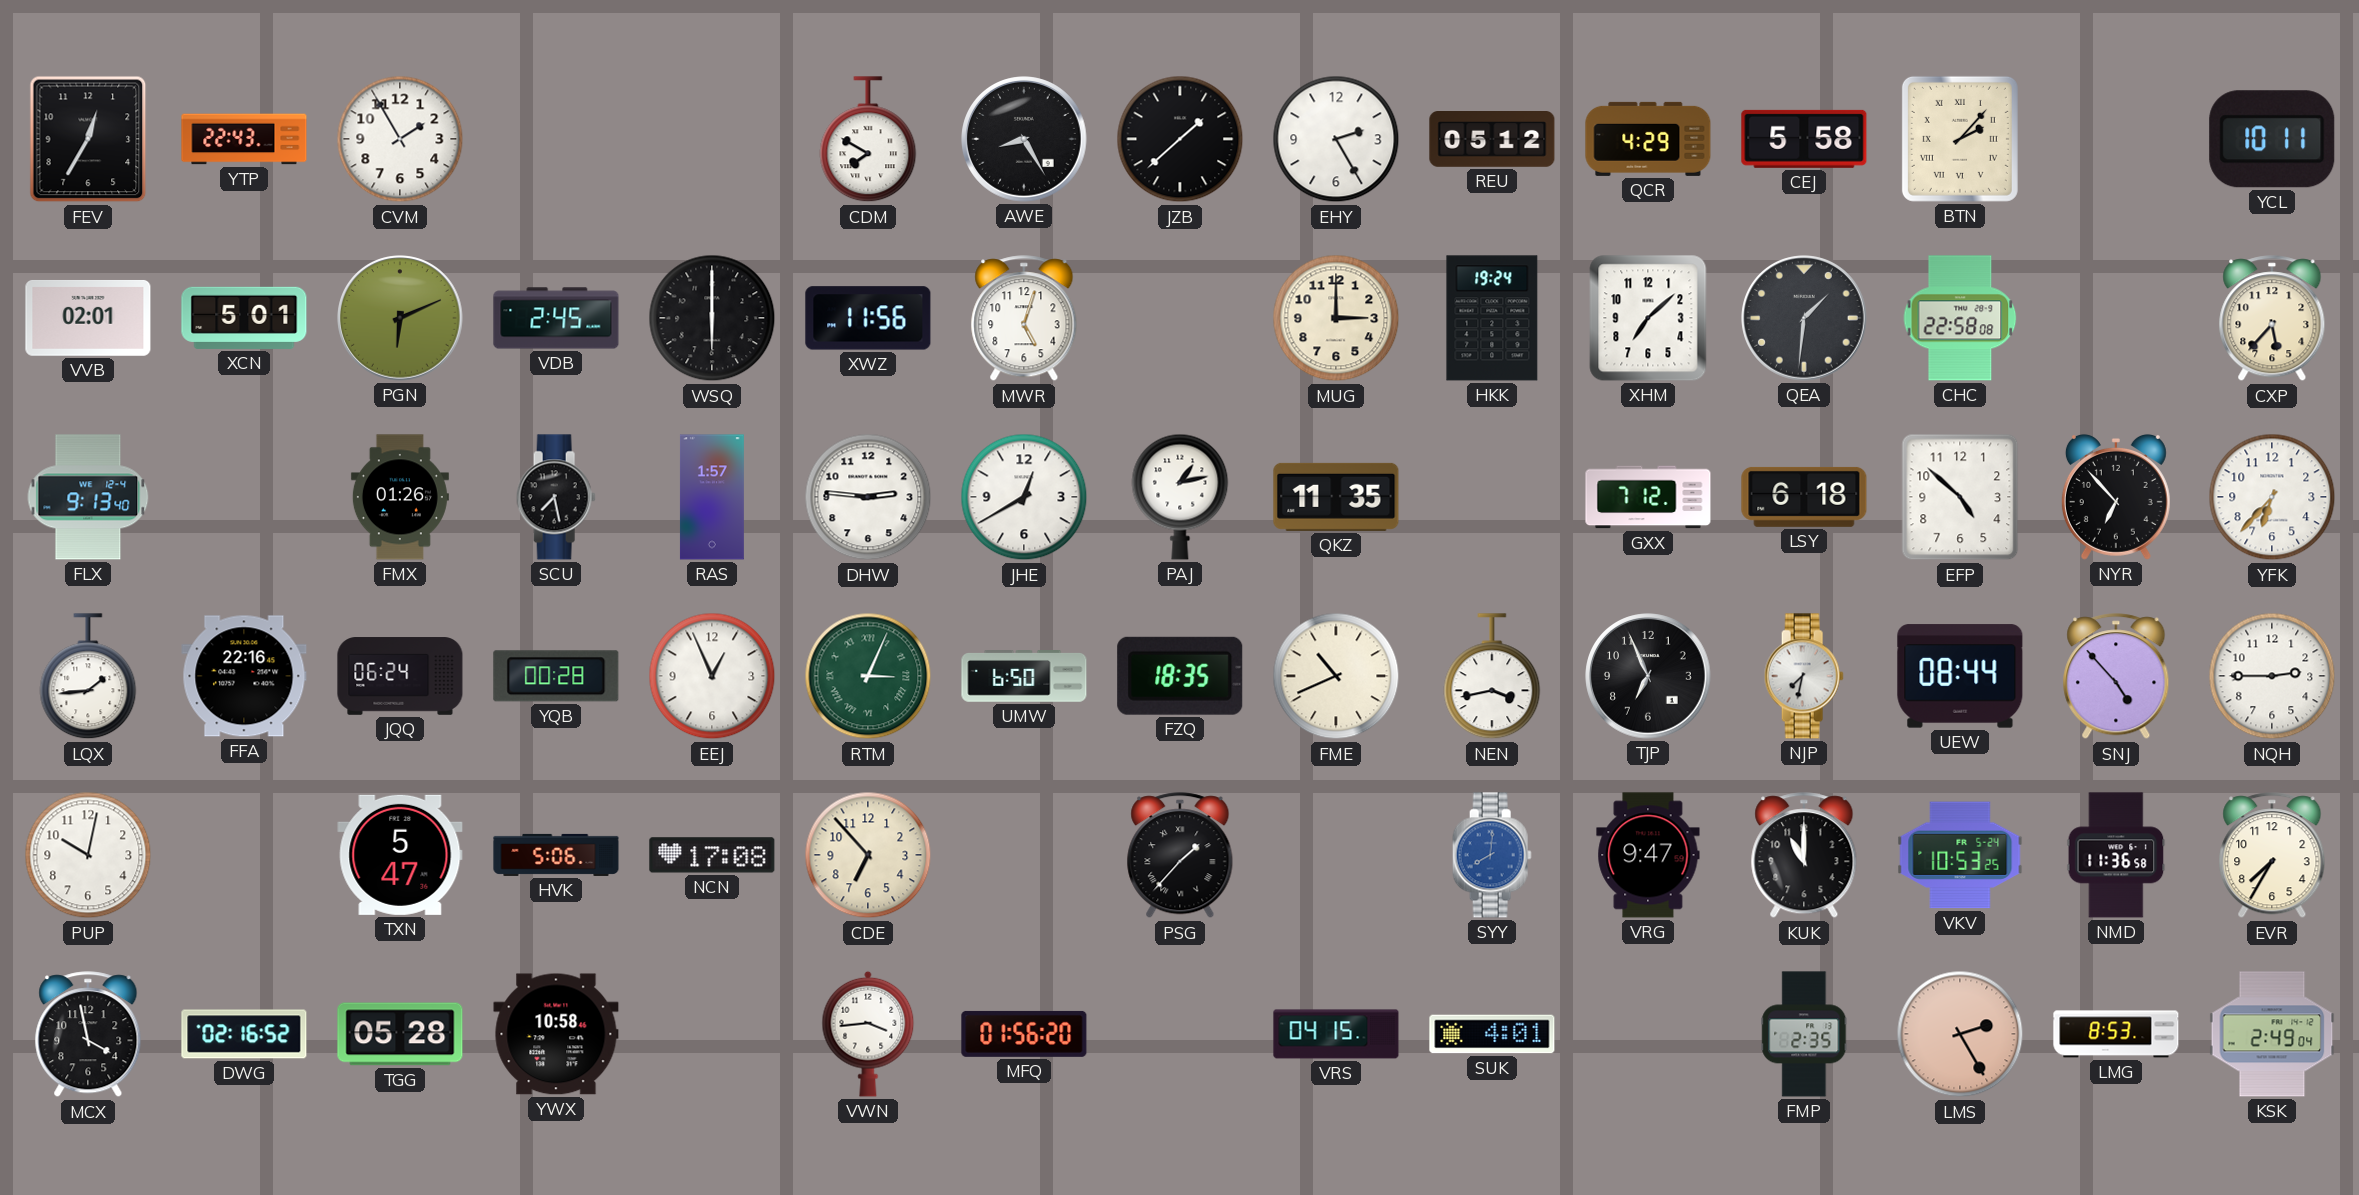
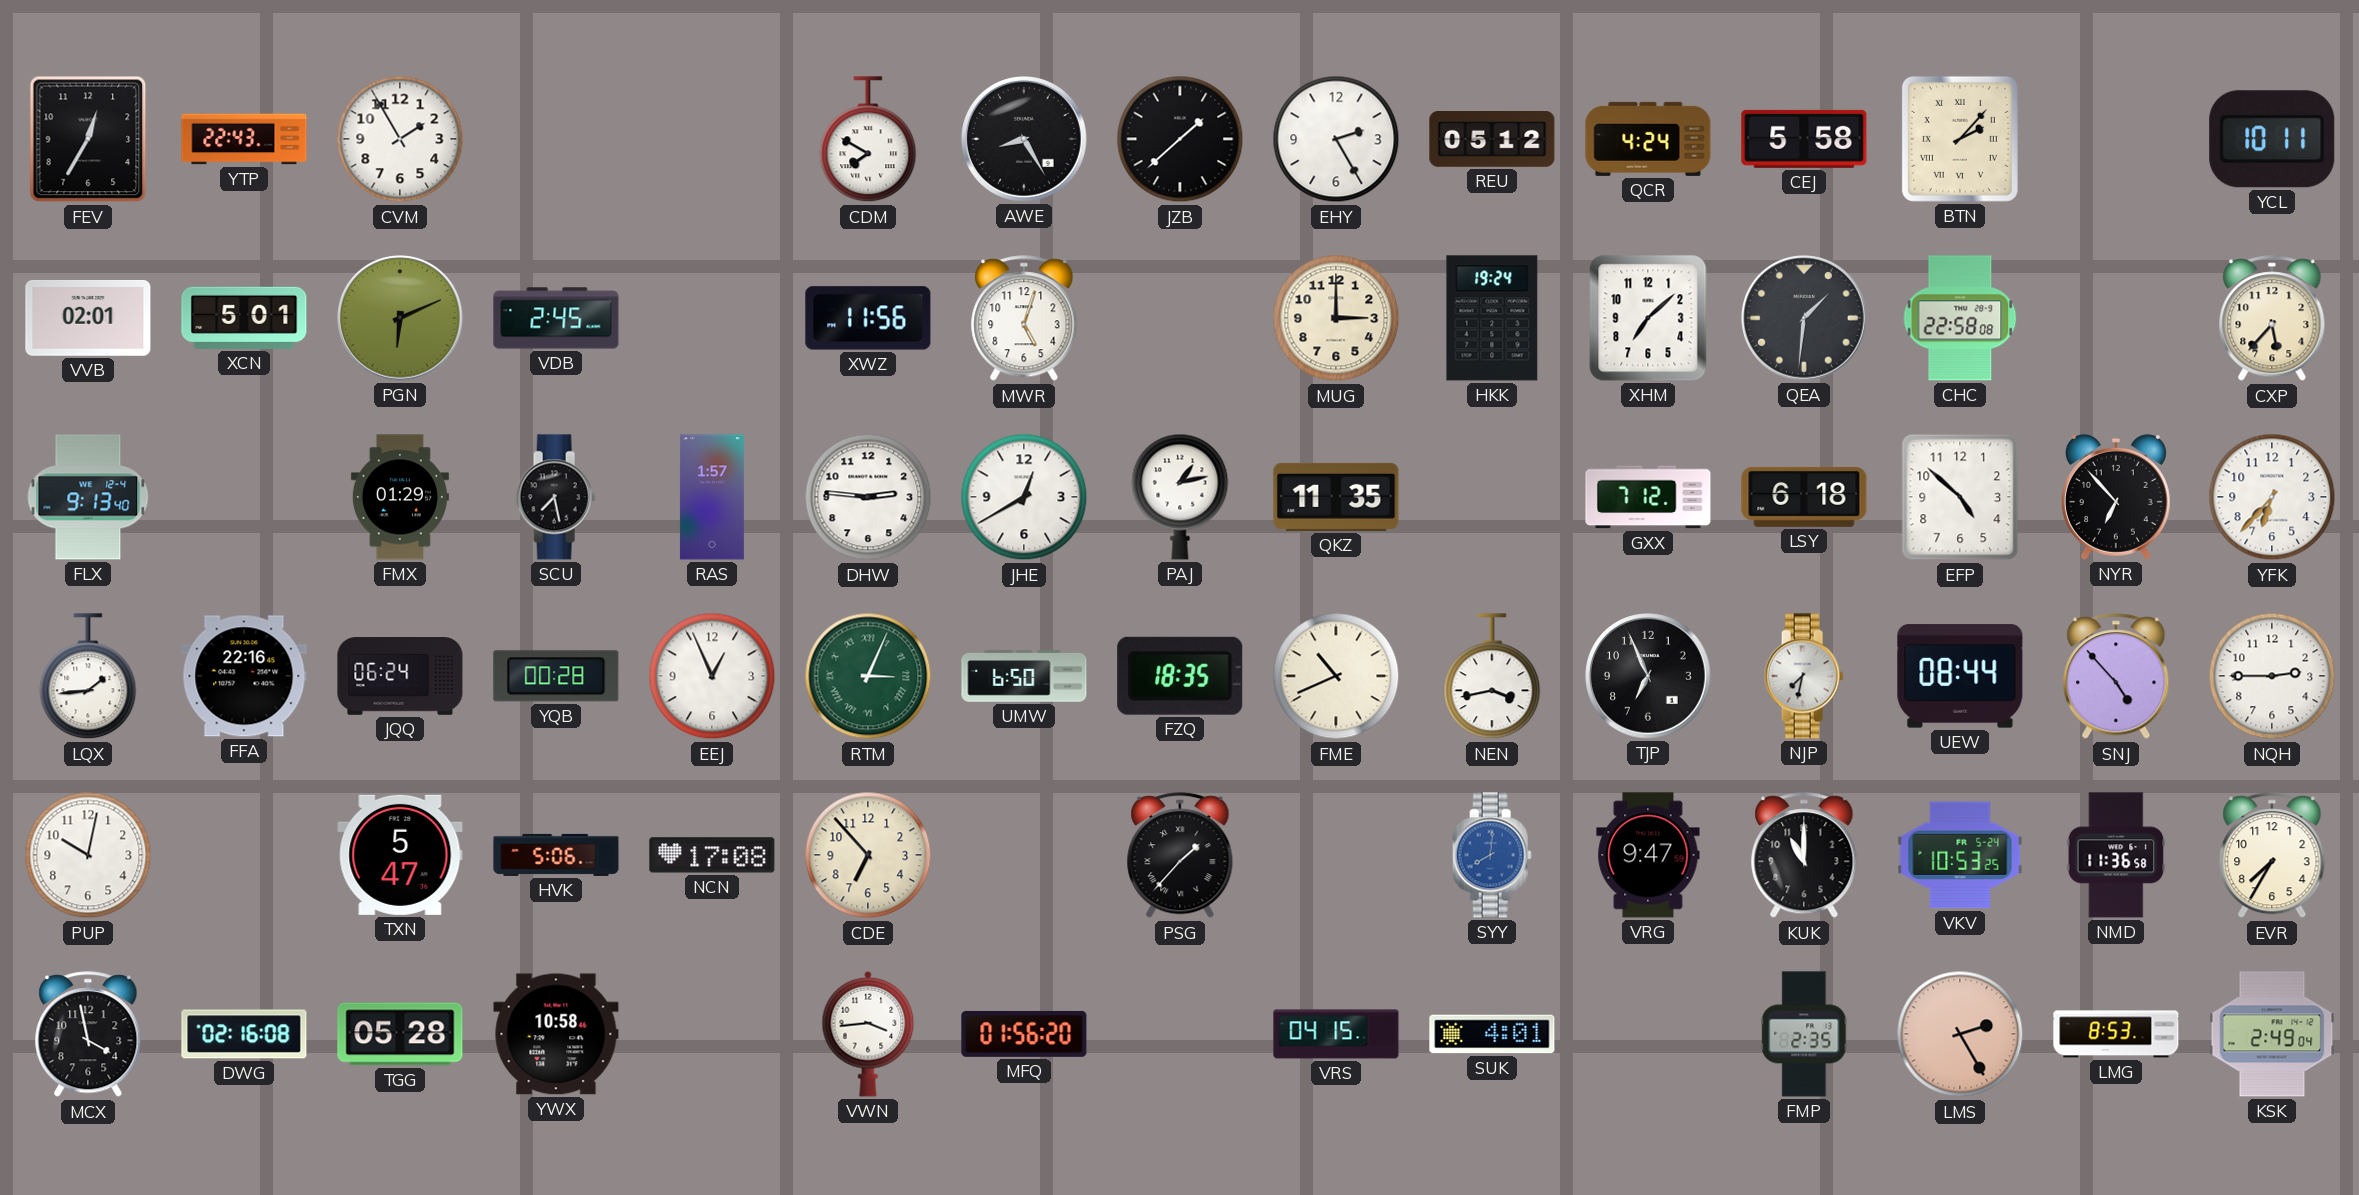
QCR: 4:29 -> 4:24
WSQ: 6:00 -> none
FMX: 01:26 -> 01:29
DWG: 02:16:52 -> 02:16:08
